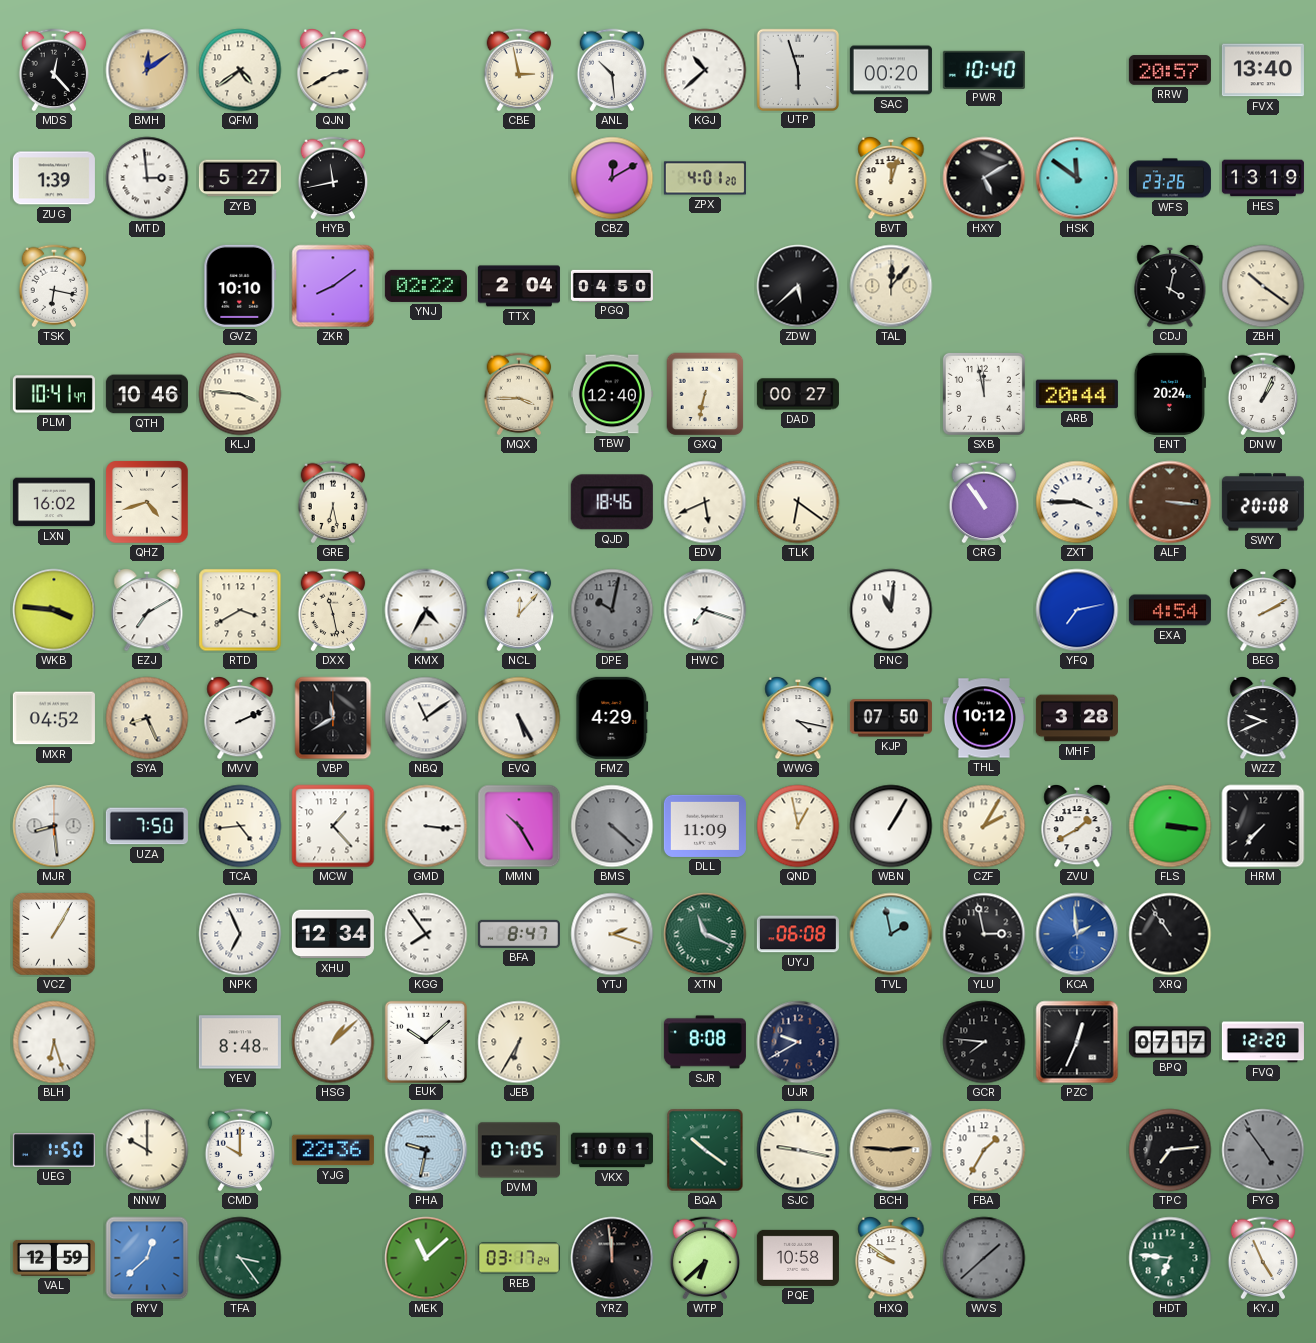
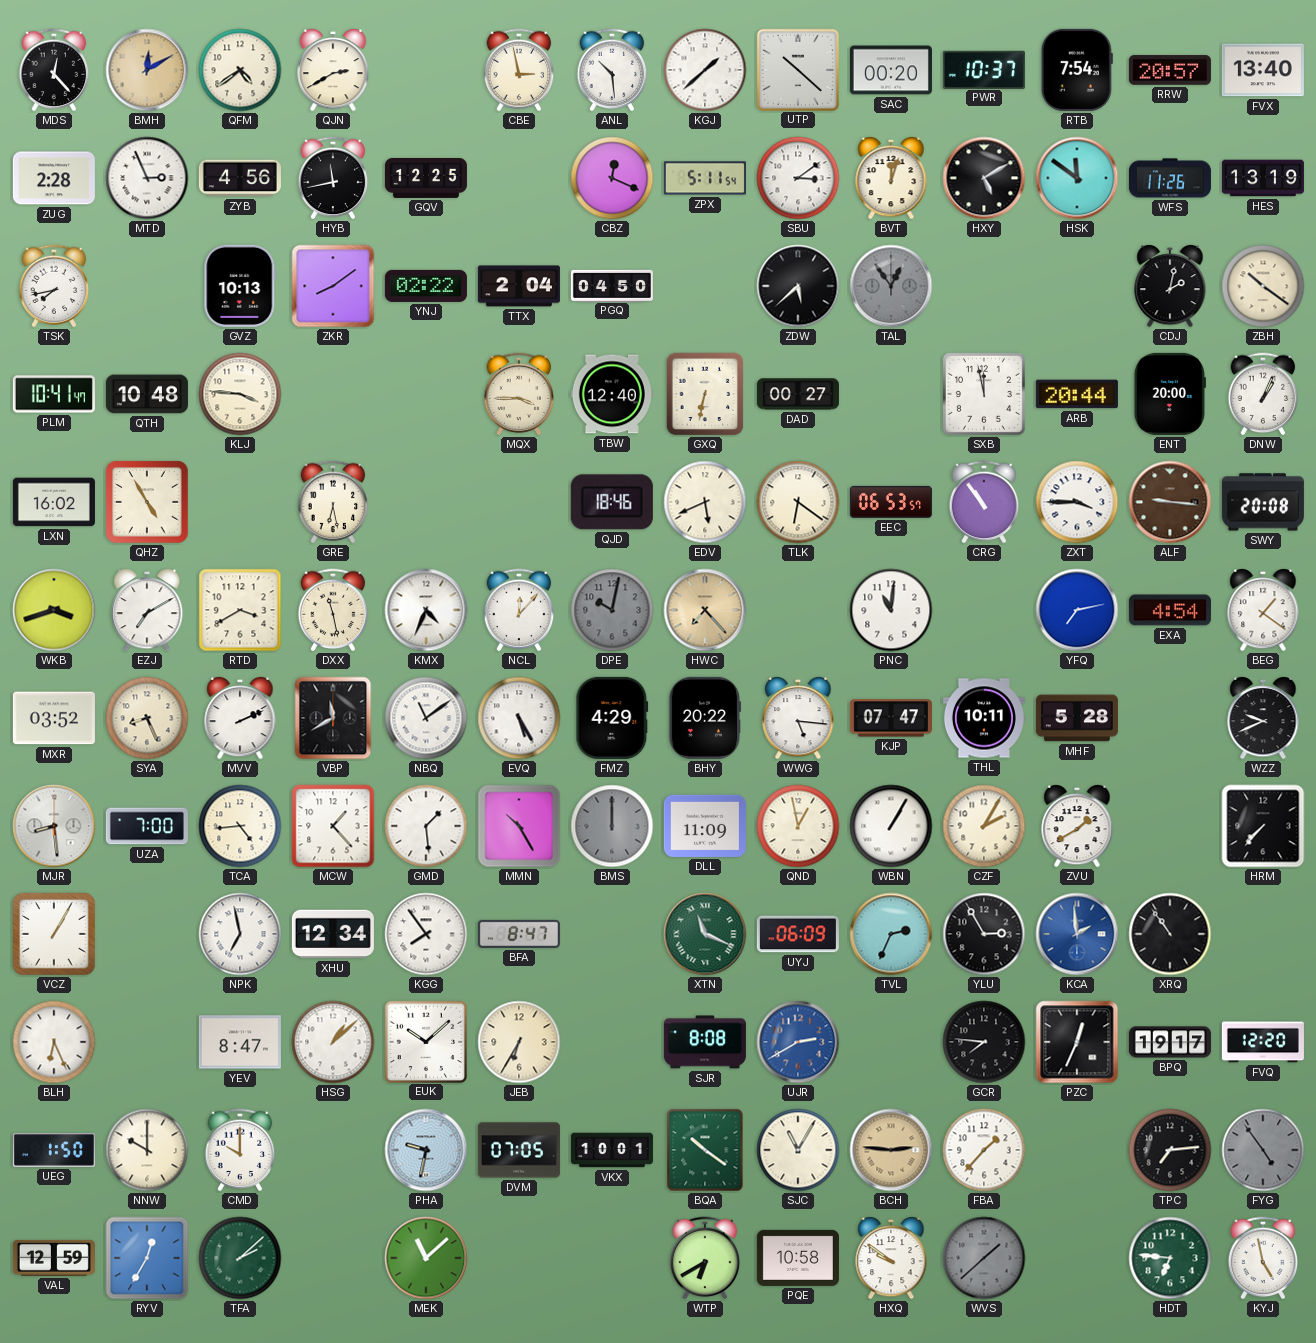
BMH: 12:09 -> 12:10
KGJ: 10:38 -> 1:38
UTP: 5:57 -> 10:22
PWR: 10:40 -> 10:37
RTB: none -> 7:54
ZUG: 1:39 -> 2:28
MTD: 2:59 -> 2:56
ZYB: 5:27 -> 4:56
GQV: none -> 12:25
CBZ: 12:10 -> 12:19
ZPX: 4:01 -> 5:11
SBU: none -> 3:09
WFS: 23:26 -> 11:26
TSK: 6:17 -> 7:43
GVZ: 10:10 -> 10:13
TAL: 12:07 -> 12:54
TAL dial: cream -> grey
CDJ: 4:02 -> 2:02
QTH: 10:46 -> 10:48
ENT: 20:24 -> 20:00
QHZ: 4:42 -> 4:55
EEC: none -> 06:53
ALF: 3:16 -> 9:16
WKB: 3:46 -> 3:42
KMX: 4:35 -> 4:34
HWC: 7:18 -> 7:23
HWC dial: white -> champagne
BEG: 2:10 -> 1:21
MXR: 04:52 -> 03:52
BHY: none -> 20:22
WWG: 4:17 -> 5:16
KJP: 07:50 -> 07:47
THL: 10:12 -> 10:11
MHF: 3:28 -> 5:28
UZA: 7:50 -> 7:00
GMD: 3:16 -> 1:29
BMS: 4:22 -> 12:00
FLS: 3:16 -> none
NPK: 6:56 -> 6:58
YTJ: 2:18 -> none
UYJ: 06:08 -> 06:09
TVL: 1:58 -> 2:34
YLU: 2:58 -> 2:55
BLH: 6:27 -> 6:26
YEV: 8:48 -> 8:47
UJR: 9:40 -> 2:40
UJR dial: navy -> blue
BPQ: 07:17 -> 19:17
YJG: 22:36 -> none
SJC: 9:17 -> 11:05
FBA: 1:35 -> 1:37
RYV: 12:38 -> 12:35
TFA: 3:24 -> 2:08
REB: 03:17 -> none
YRZ: 11:59 -> none
WTP: 6:38 -> 6:40
KYJ: 4:56 -> 4:58
